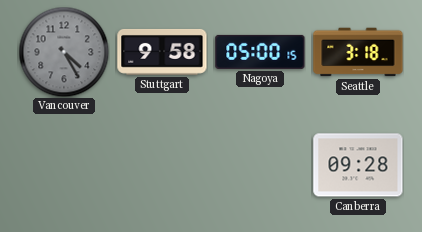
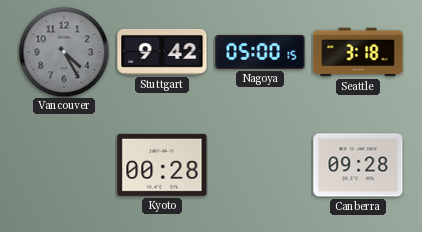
Stuttgart: 9:58 -> 9:42
Kyoto: none -> 00:28
